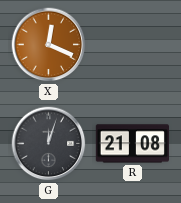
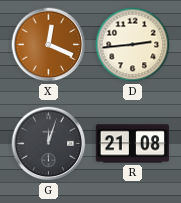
D: none -> 2:44
